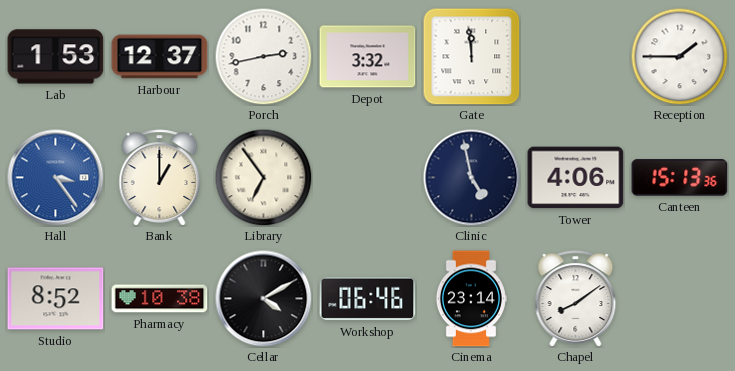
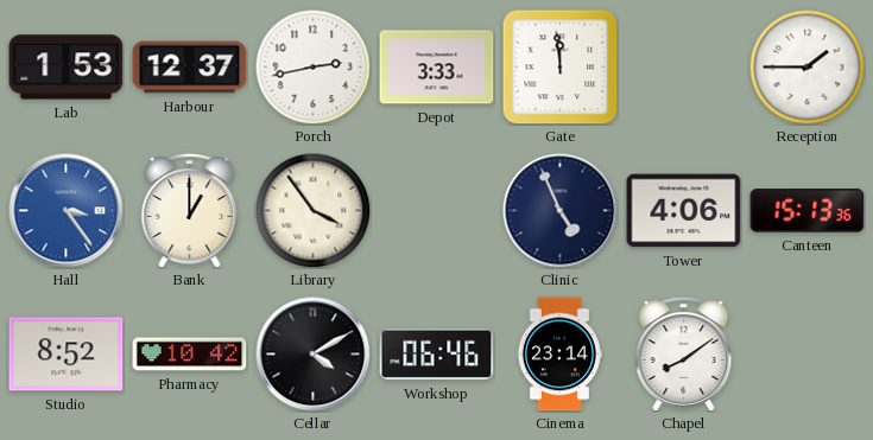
Depot: 3:32 -> 3:33
Library: 6:54 -> 3:54
Clinic: 4:58 -> 4:56
Pharmacy: 10:38 -> 10:42
